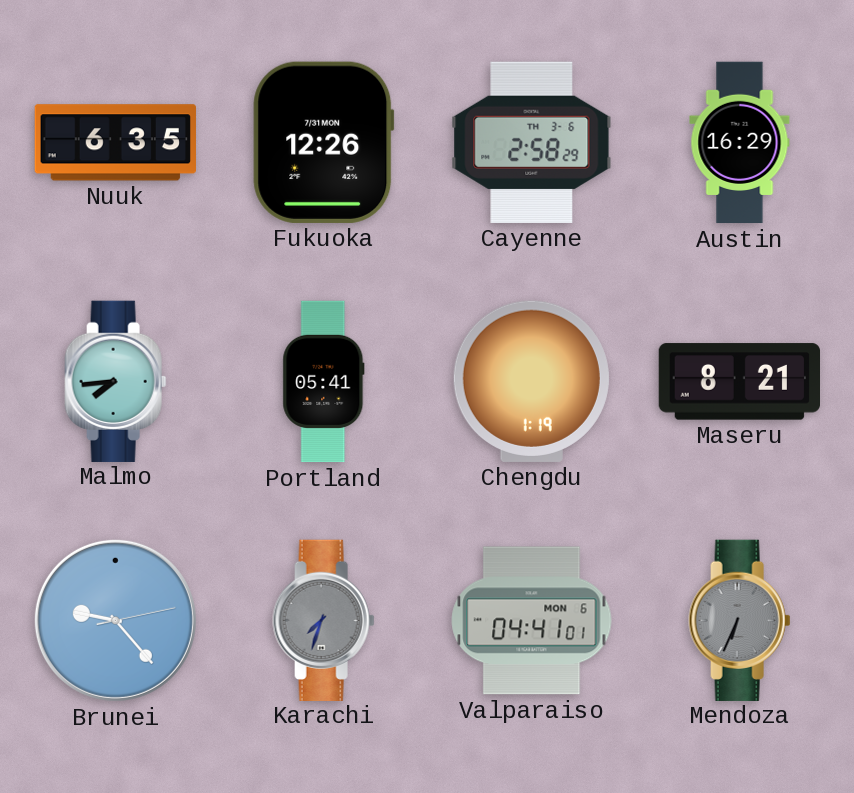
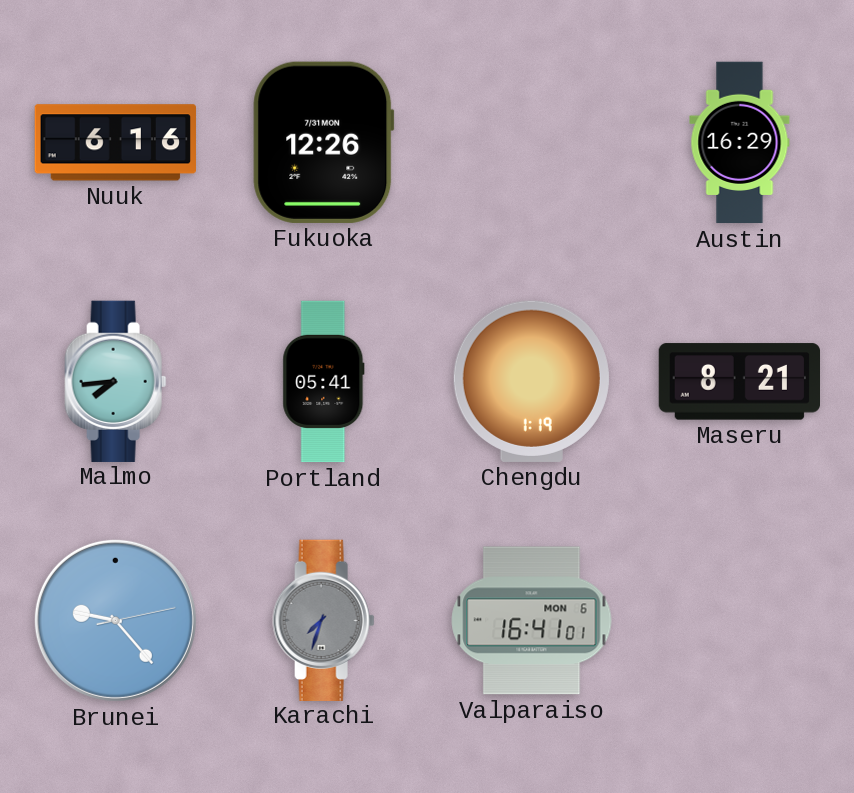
Nuuk: 6:35 -> 6:16
Cayenne: 2:58 -> none
Valparaiso: 04:41 -> 16:41
Mendoza: 6:34 -> none
